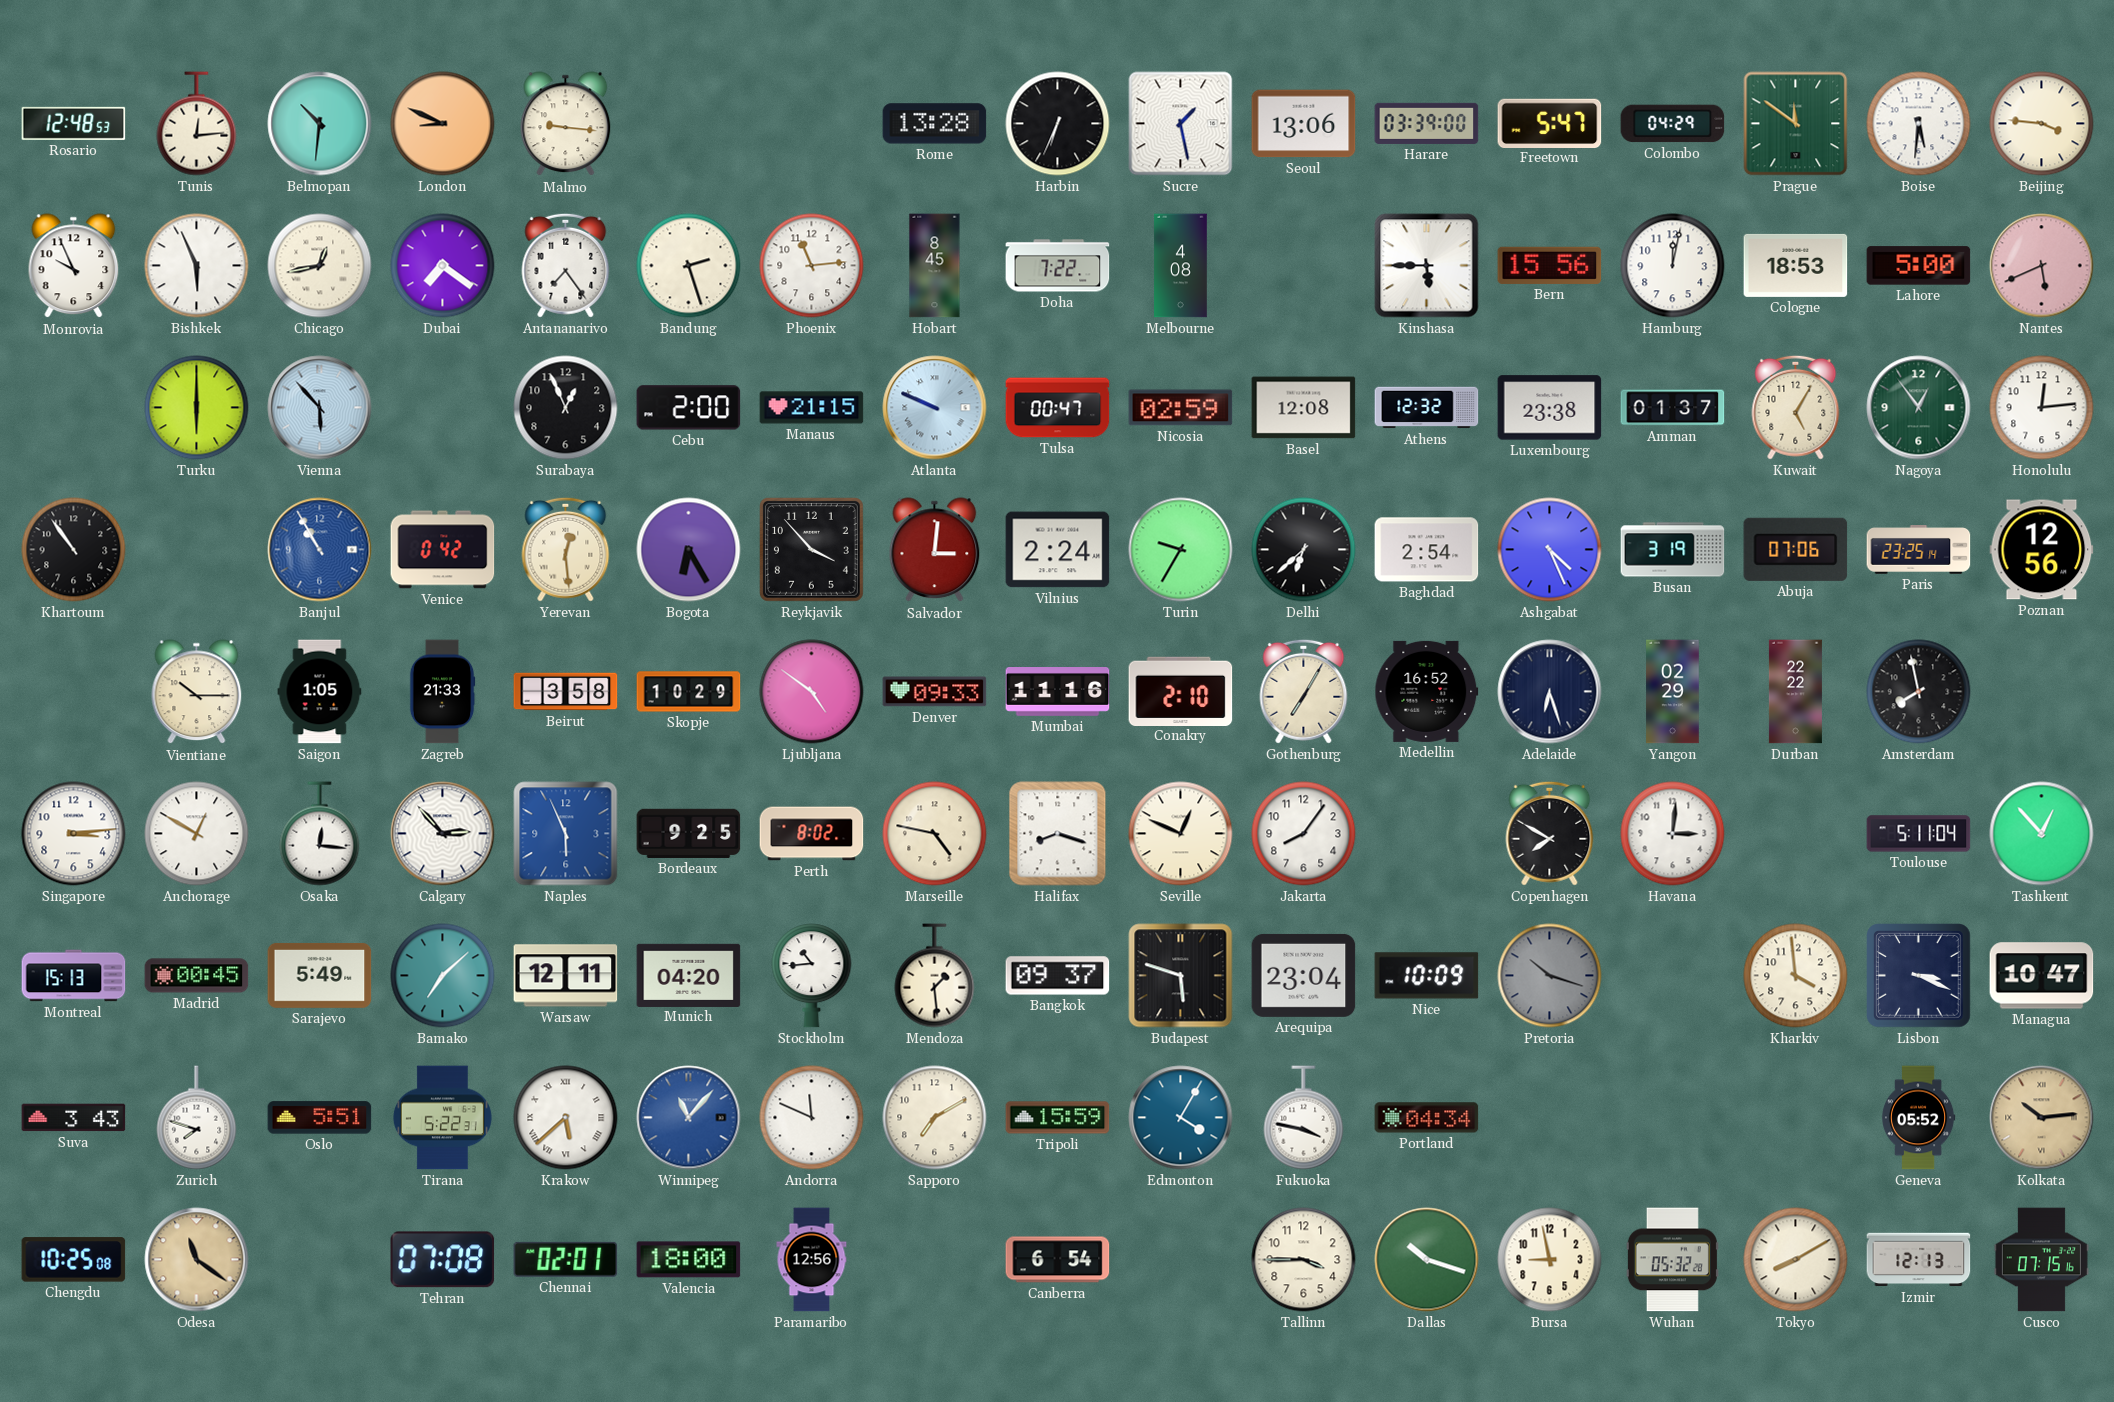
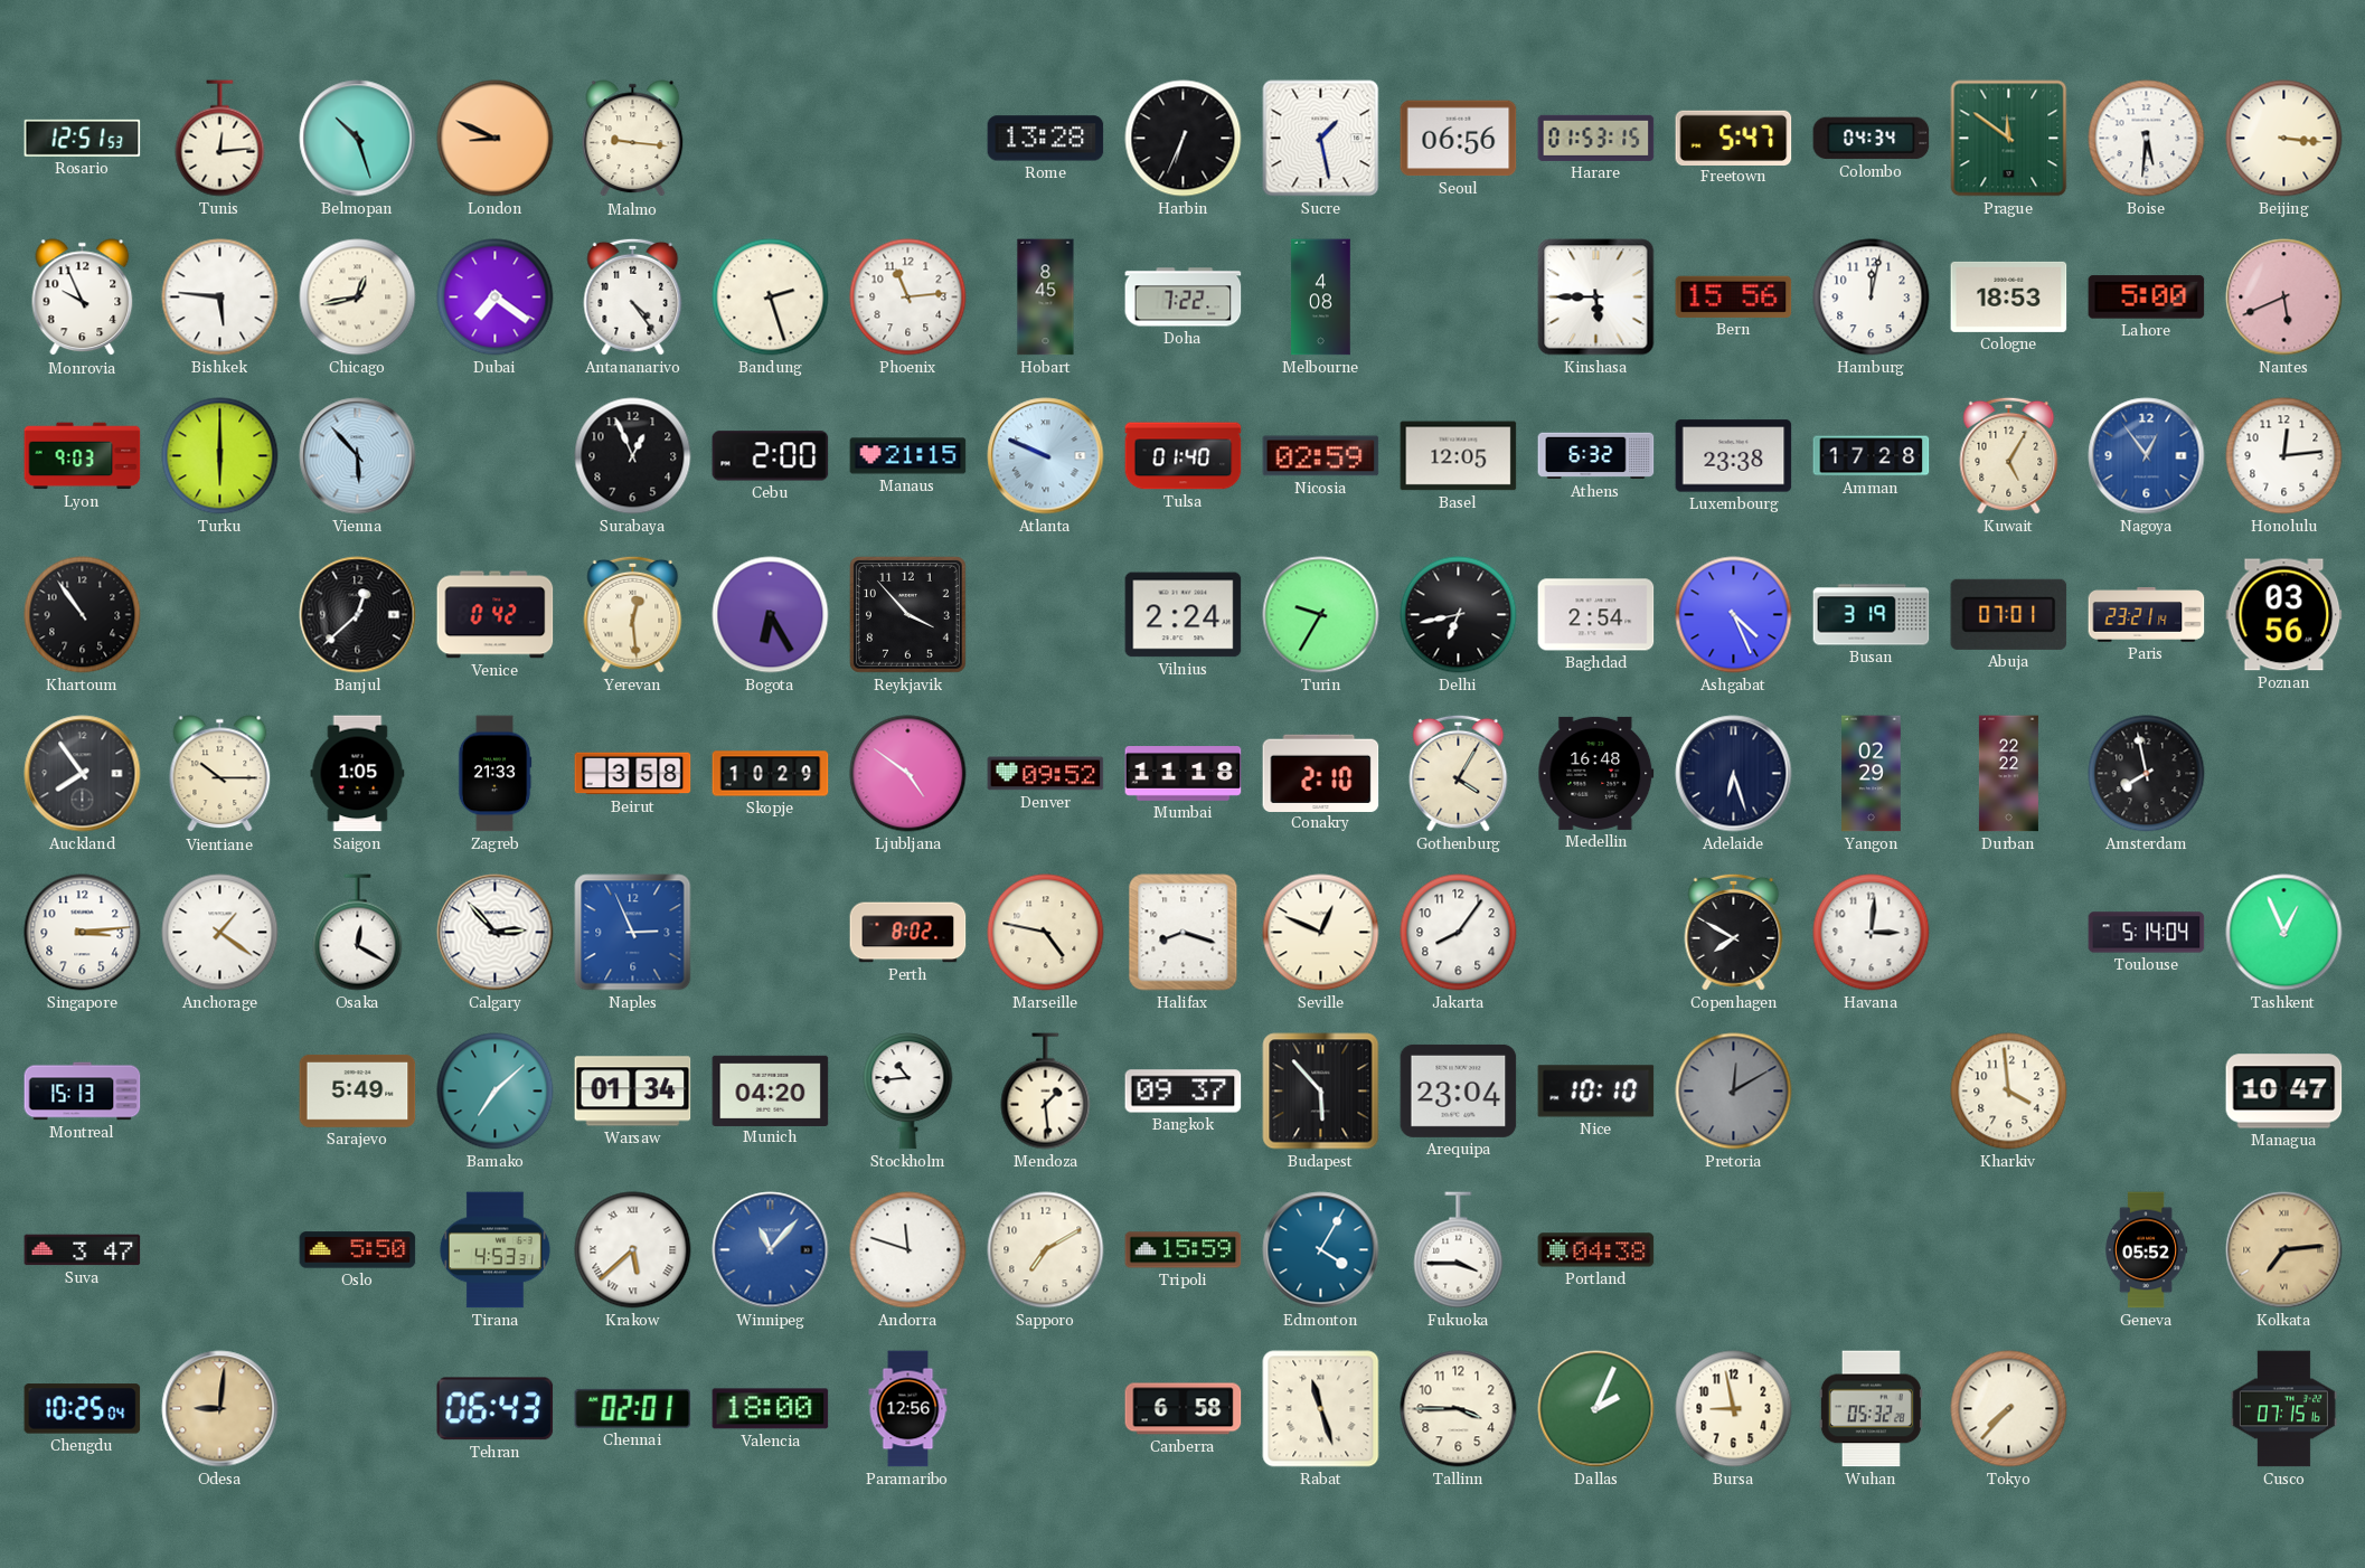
Rosario: 12:48 -> 12:51
Belmopan: 10:31 -> 10:27
Seoul: 13:06 -> 06:56
Harare: 03:39 -> 01:53
Colombo: 04:29 -> 04:34
Beijing: 3:46 -> 3:16
Bishkek: 5:56 -> 5:46
Antananarivo: 7:24 -> 4:24
Lyon: none -> 9:03
Tulsa: 00:47 -> 01:40
Basel: 12:08 -> 12:05
Athens: 12:32 -> 6:32
Amman: 01:37 -> 17:28
Nagoya dial: green -> blue
Banjul: 10:55 -> 12:38
Banjul dial: blue -> black
Salvador: 3:01 -> none
Delhi: 6:38 -> 6:43
Abuja: 07:06 -> 07:01
Paris: 23:25 -> 23:21
Poznan: 12:56 -> 03:56
Auckland: none -> 7:54
Denver: 09:33 -> 09:52
Mumbai: 11:16 -> 11:18
Gothenburg: 7:05 -> 4:05
Medellin: 16:52 -> 16:48
Anchorage: 12:50 -> 1:21
Osaka: 12:16 -> 12:20
Naples: 5:56 -> 2:56
Bordeaux: 9:25 -> none
Toulouse: 5:11 -> 5:14
Tashkent: 12:53 -> 12:56
Madrid: 00:45 -> none
Warsaw: 12:11 -> 01:34
Budapest: 5:48 -> 5:53
Nice: 10:09 -> 10:10
Pretoria: 10:18 -> 12:10
Lisbon: 3:19 -> none
Suva: 3:43 -> 3:47
Zurich: 7:48 -> none
Oslo: 5:51 -> 5:50
Tirana: 5:22 -> 4:53
Andorra: 11:49 -> 11:48
Fukuoka: 3:47 -> 3:45
Portland: 04:34 -> 04:38
Kolkata: 10:14 -> 7:14
Chengdu: 10:25:08 -> 10:25:04
Odesa: 11:21 -> 9:01
Tehran: 07:08 -> 06:43
Canberra: 6:54 -> 6:58
Rabat: none -> 11:27
Dallas: 10:18 -> 2:04
Tokyo: 8:10 -> 7:37
Izmir: 12:13 -> none
